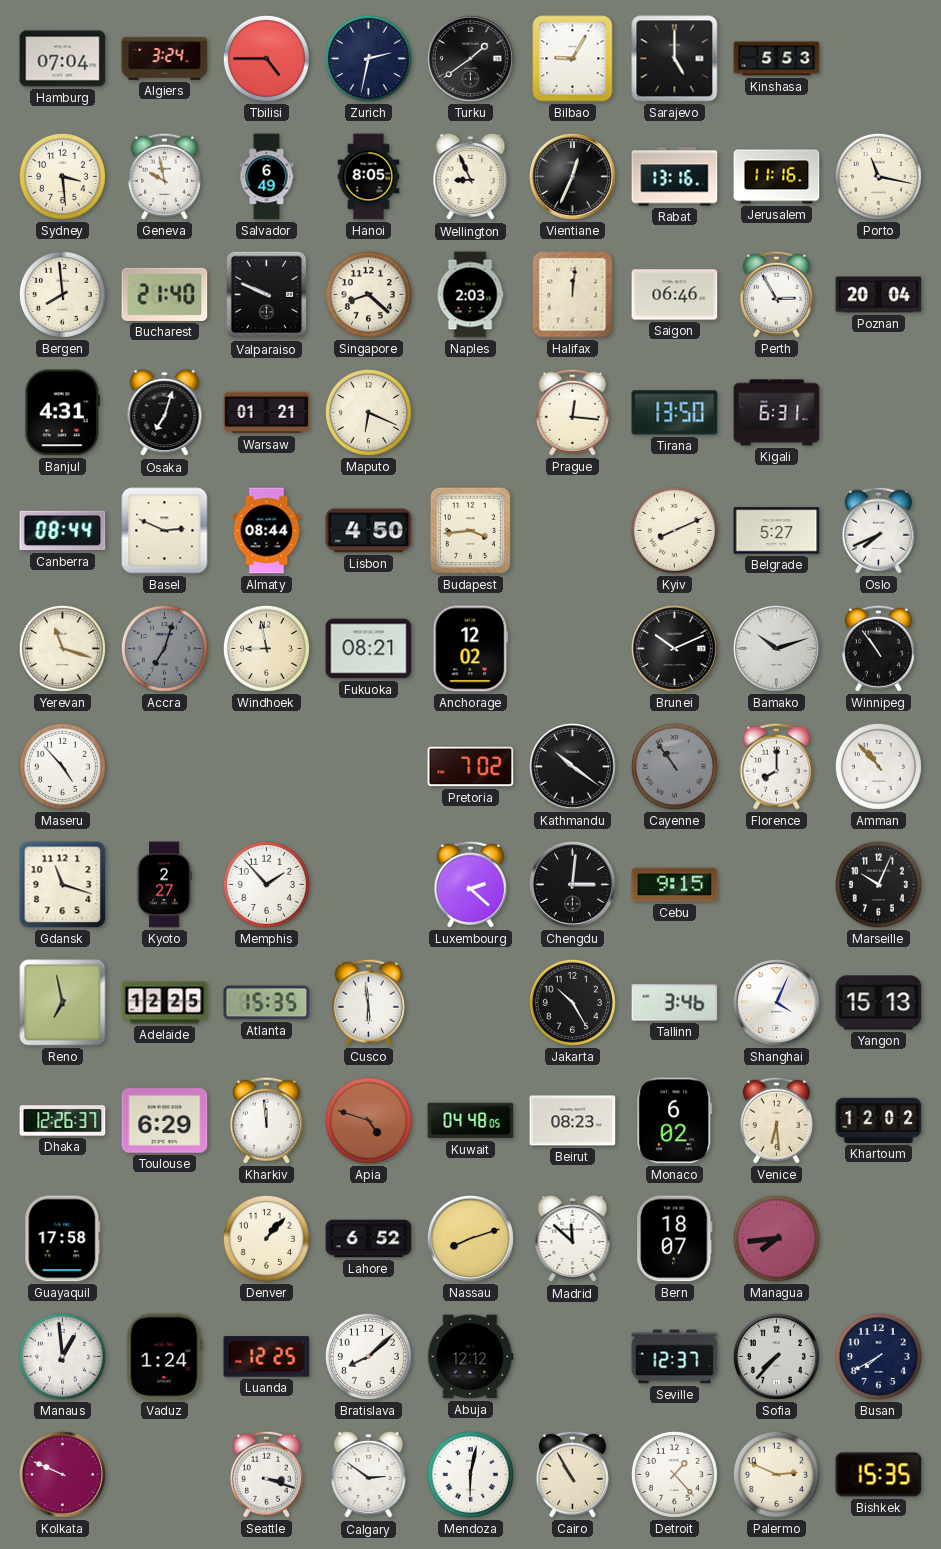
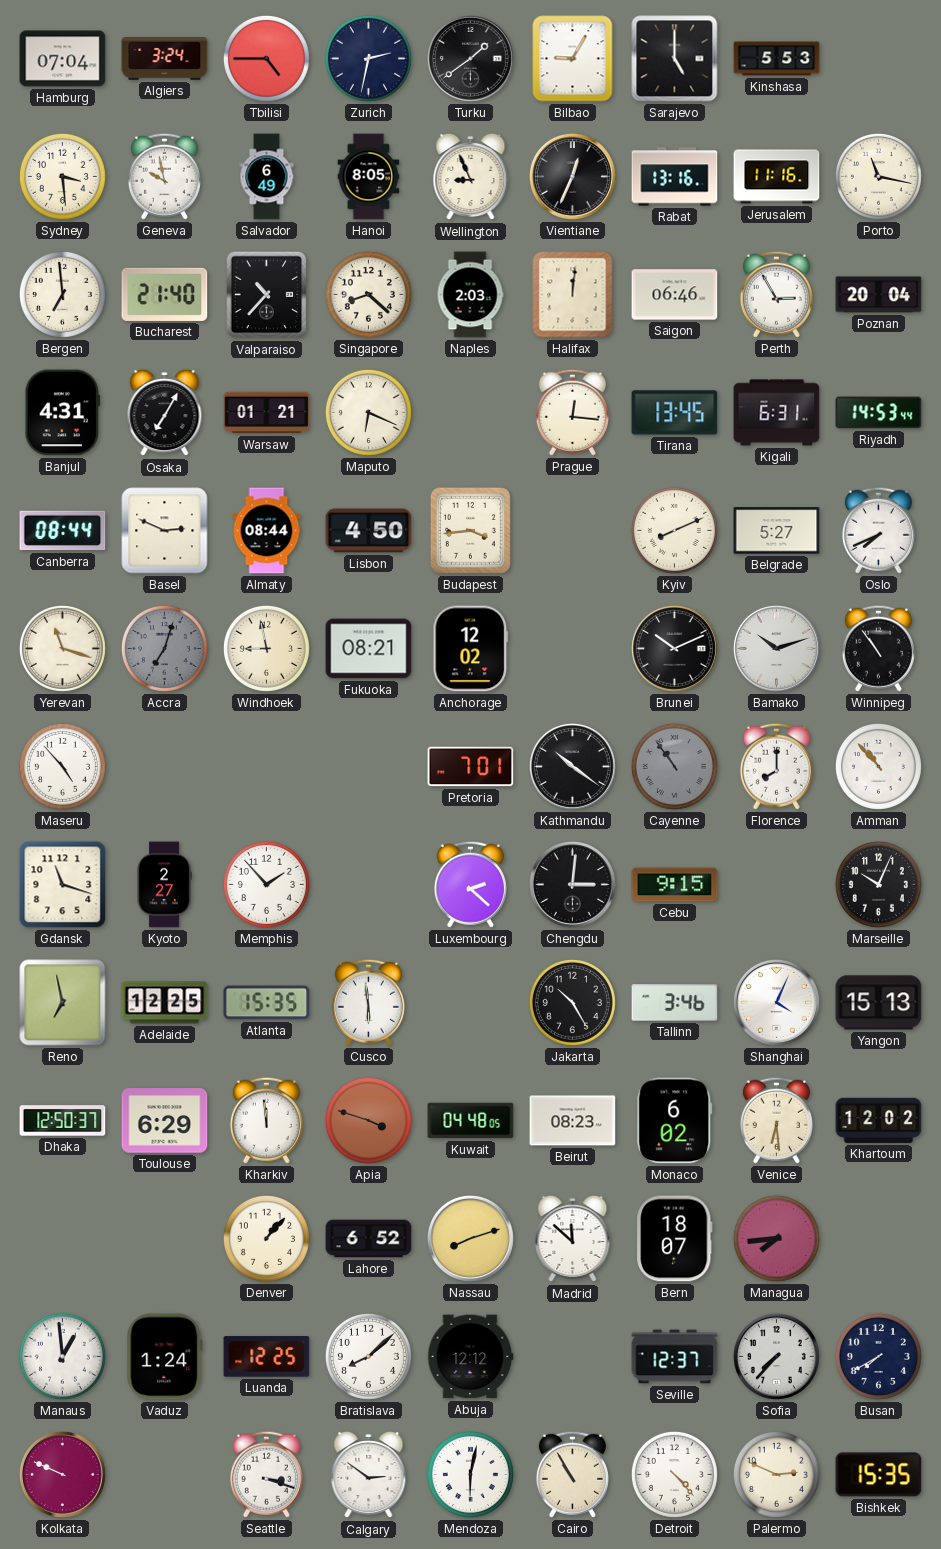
Bergen: 7:59 -> 6:59
Valparaiso: 9:49 -> 10:37
Osaka: 7:03 -> 7:05
Tirana: 13:50 -> 13:45
Riyadh: none -> 14:53
Pretoria: 7:02 -> 7:01
Dhaka: 12:26 -> 12:50
Apia: 4:48 -> 3:48
Guayaquil: 17:58 -> none
Detroit: 1:23 -> 4:23
